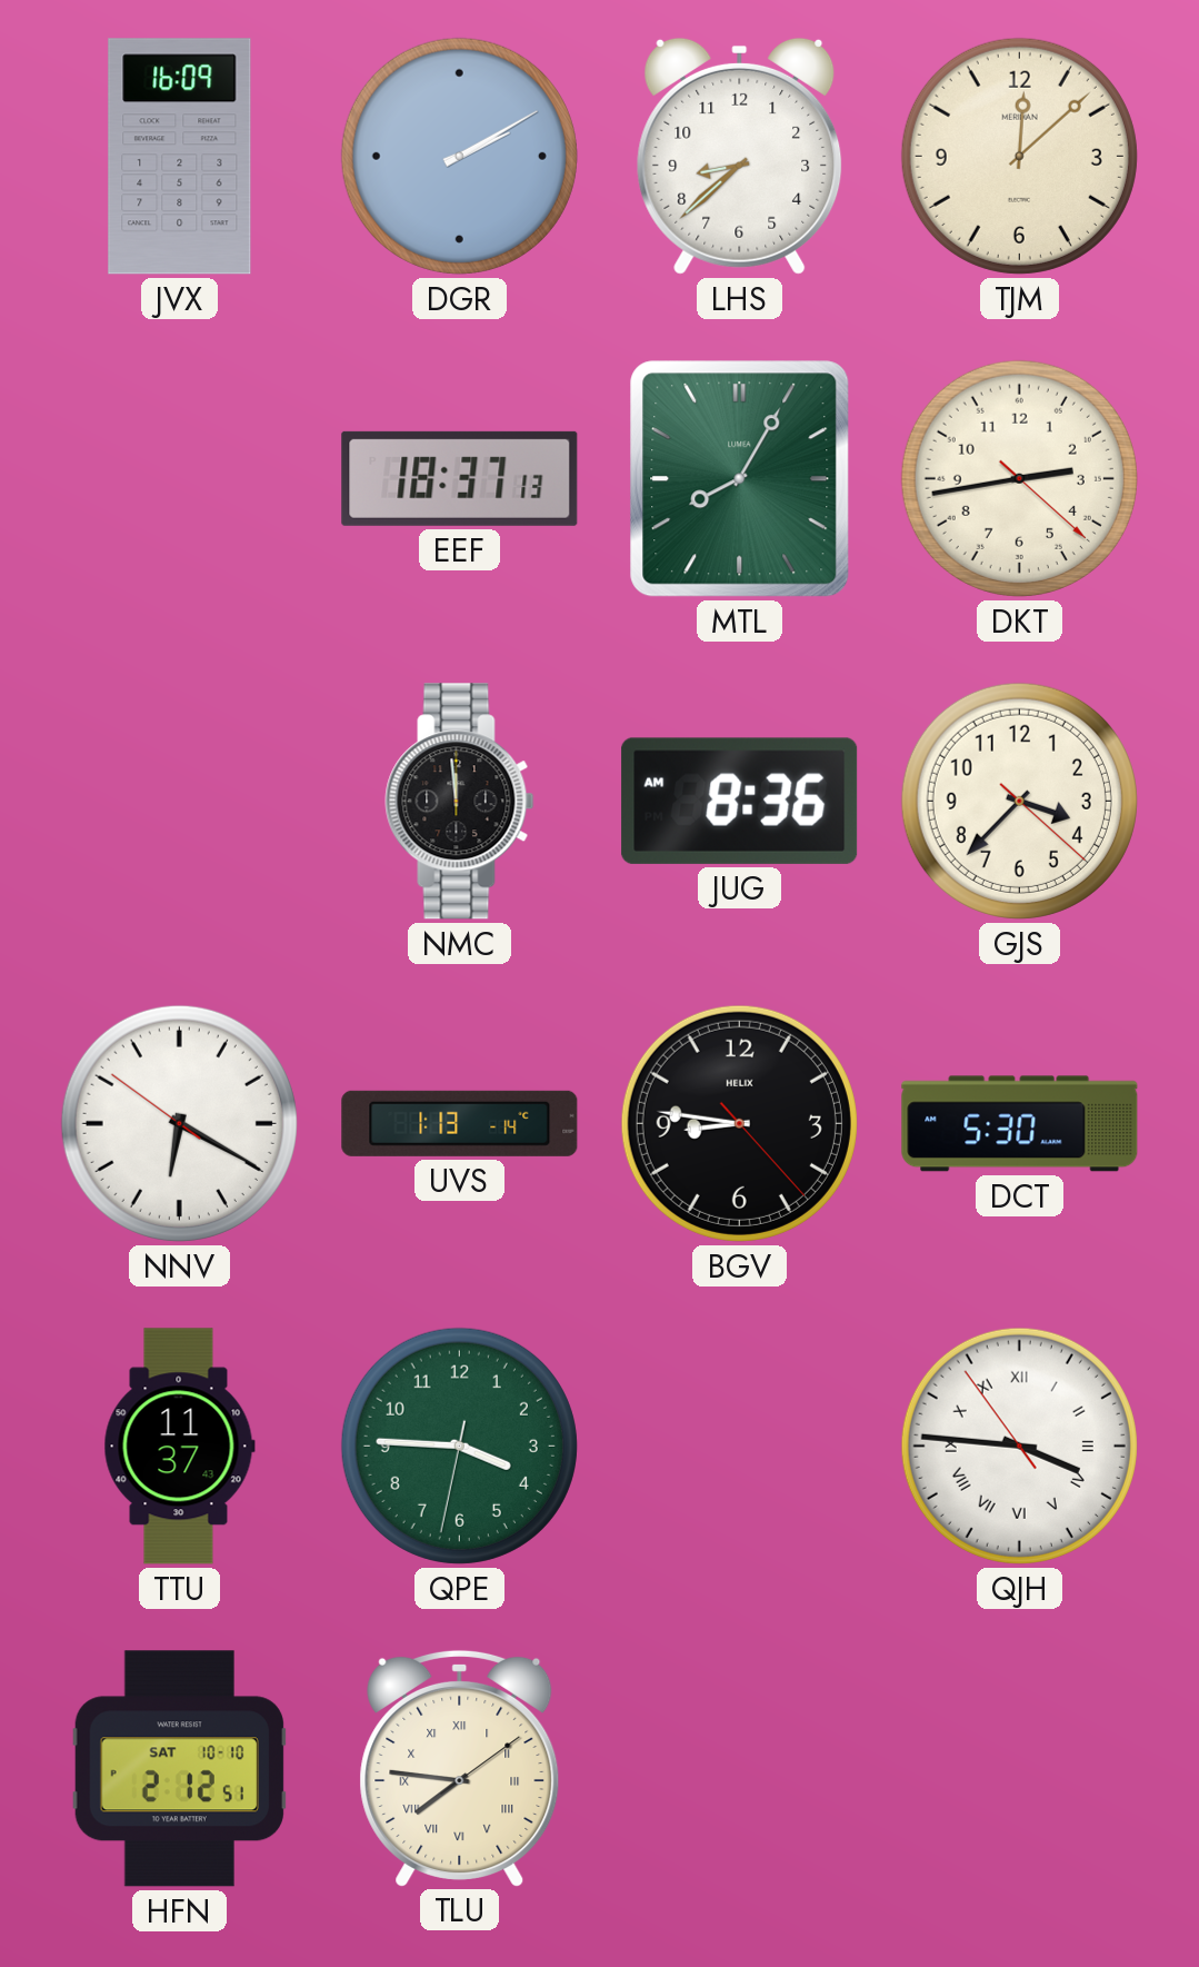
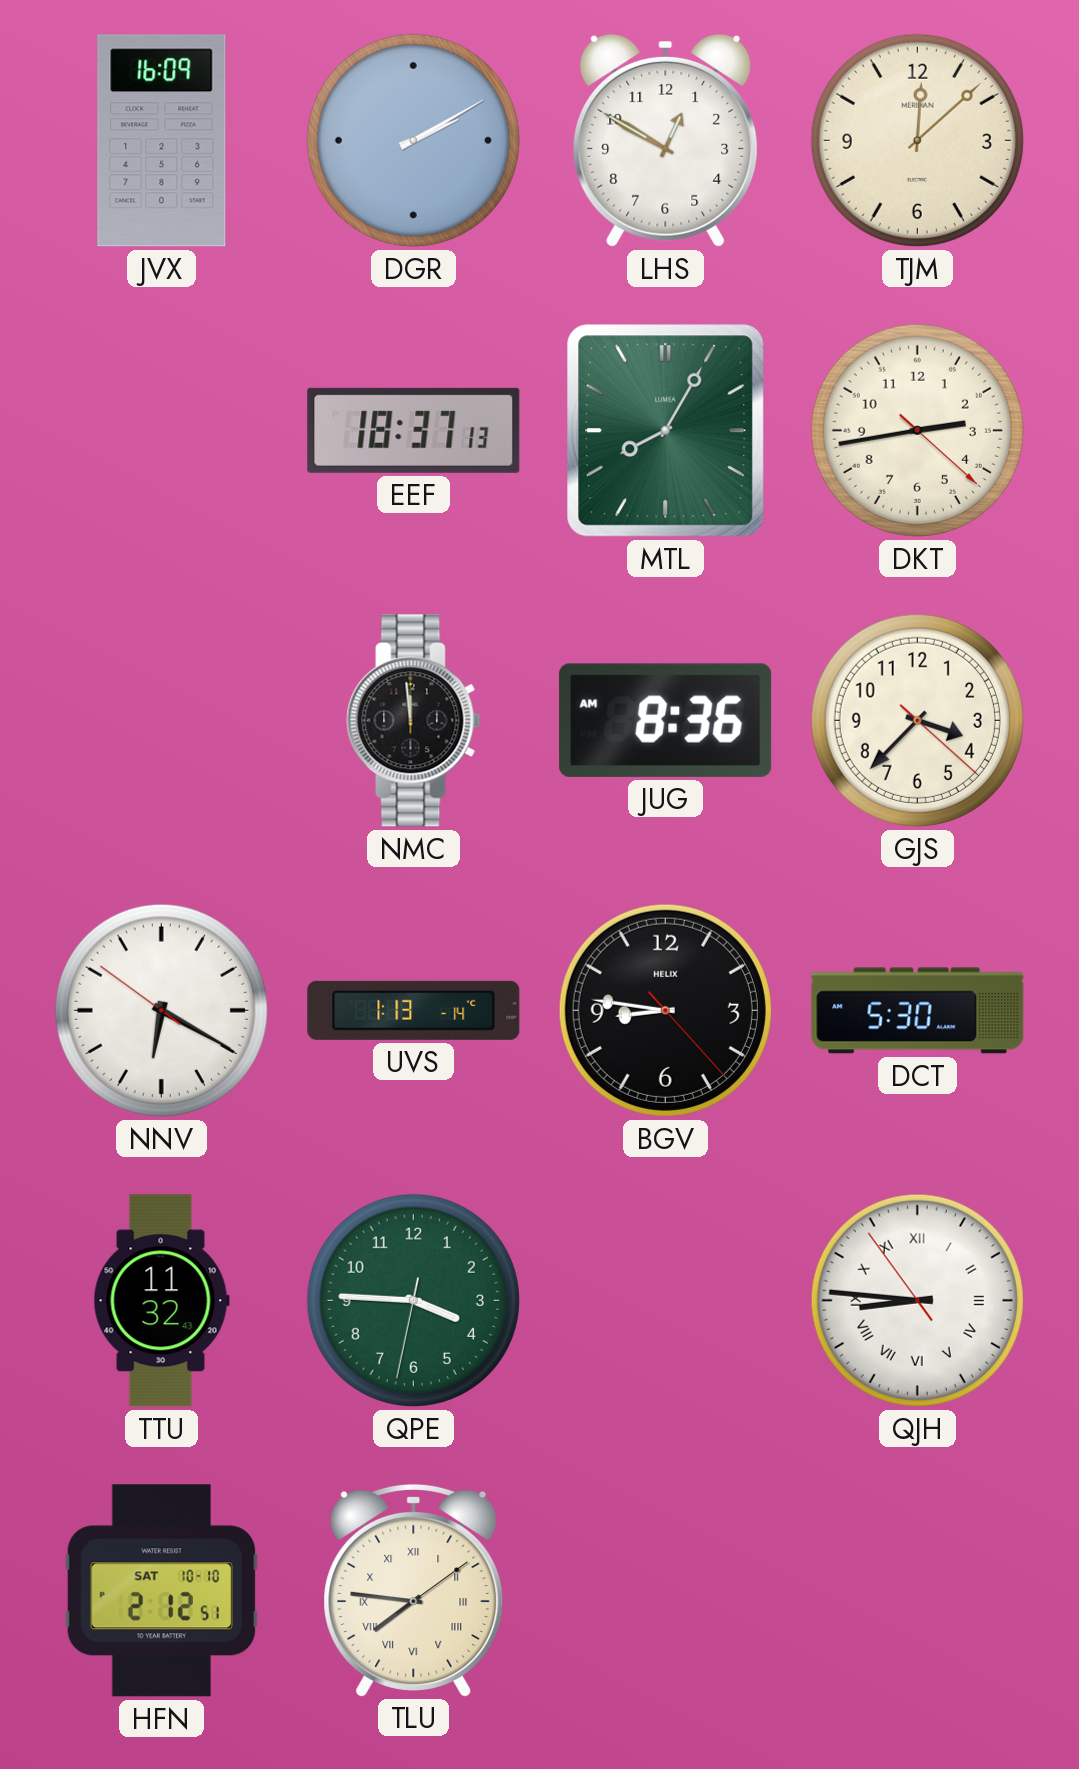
LHS: 8:38 -> 12:50
TTU: 11:37 -> 11:32
QJH: 3:45 -> 8:45
